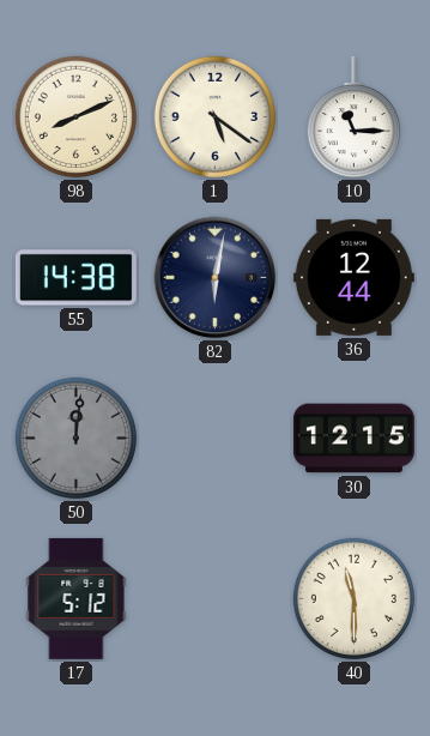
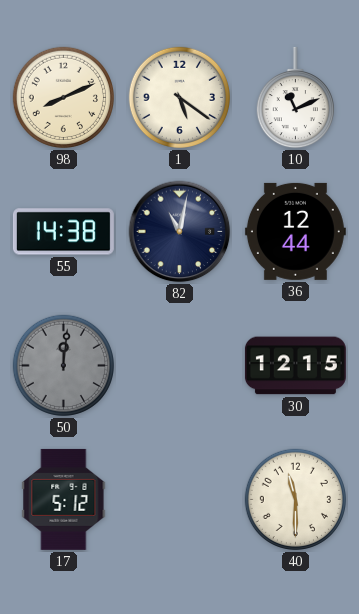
10: 11:15 -> 11:11
82: 6:02 -> 11:02
